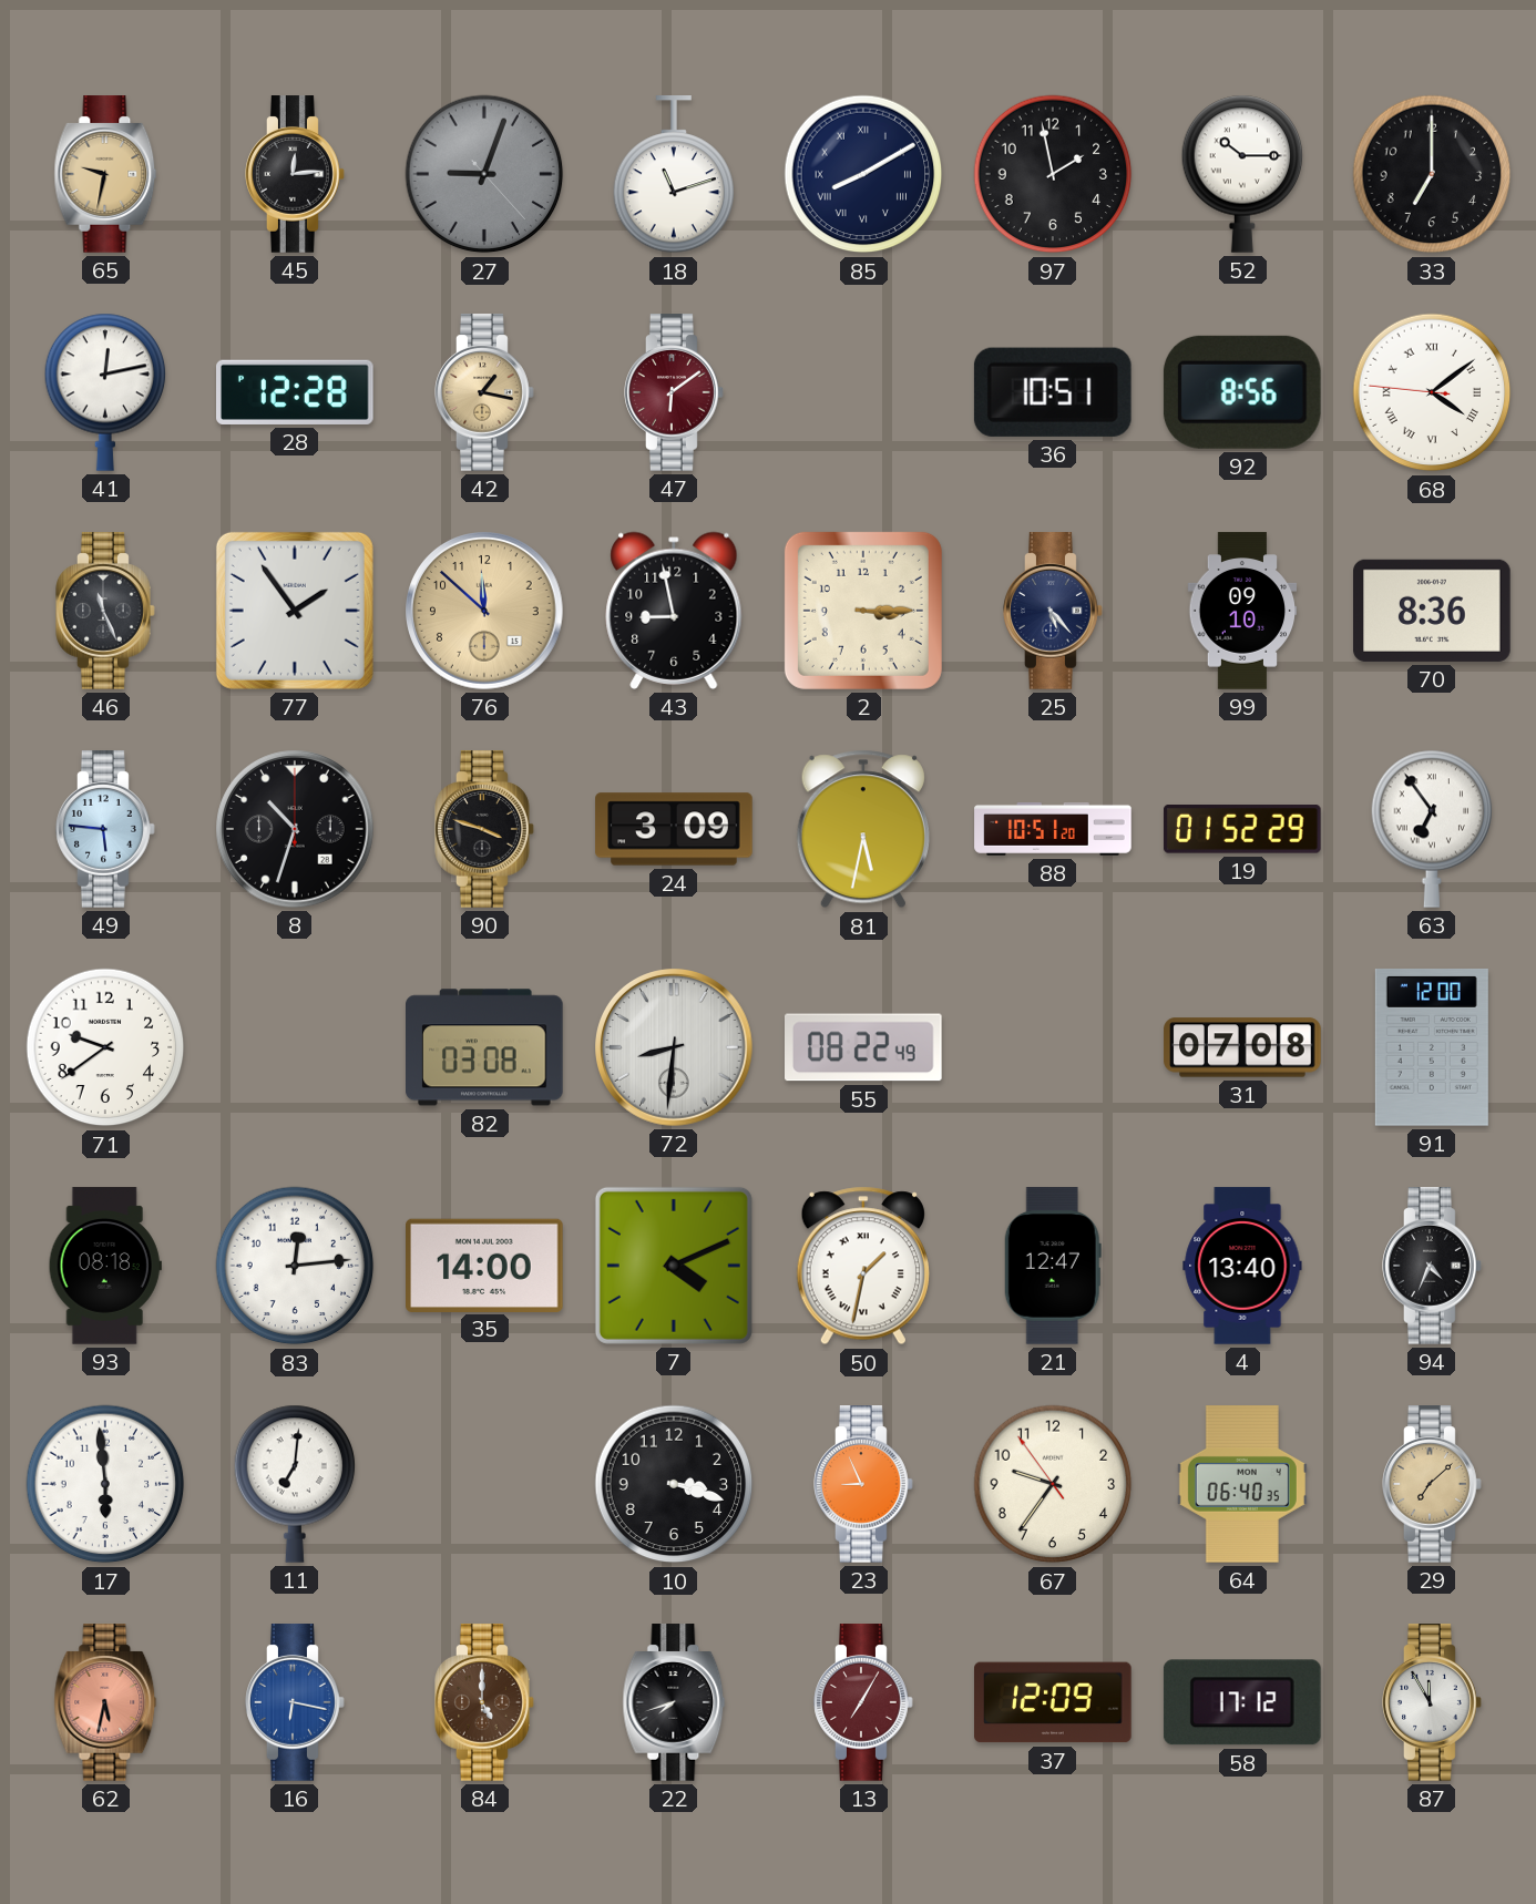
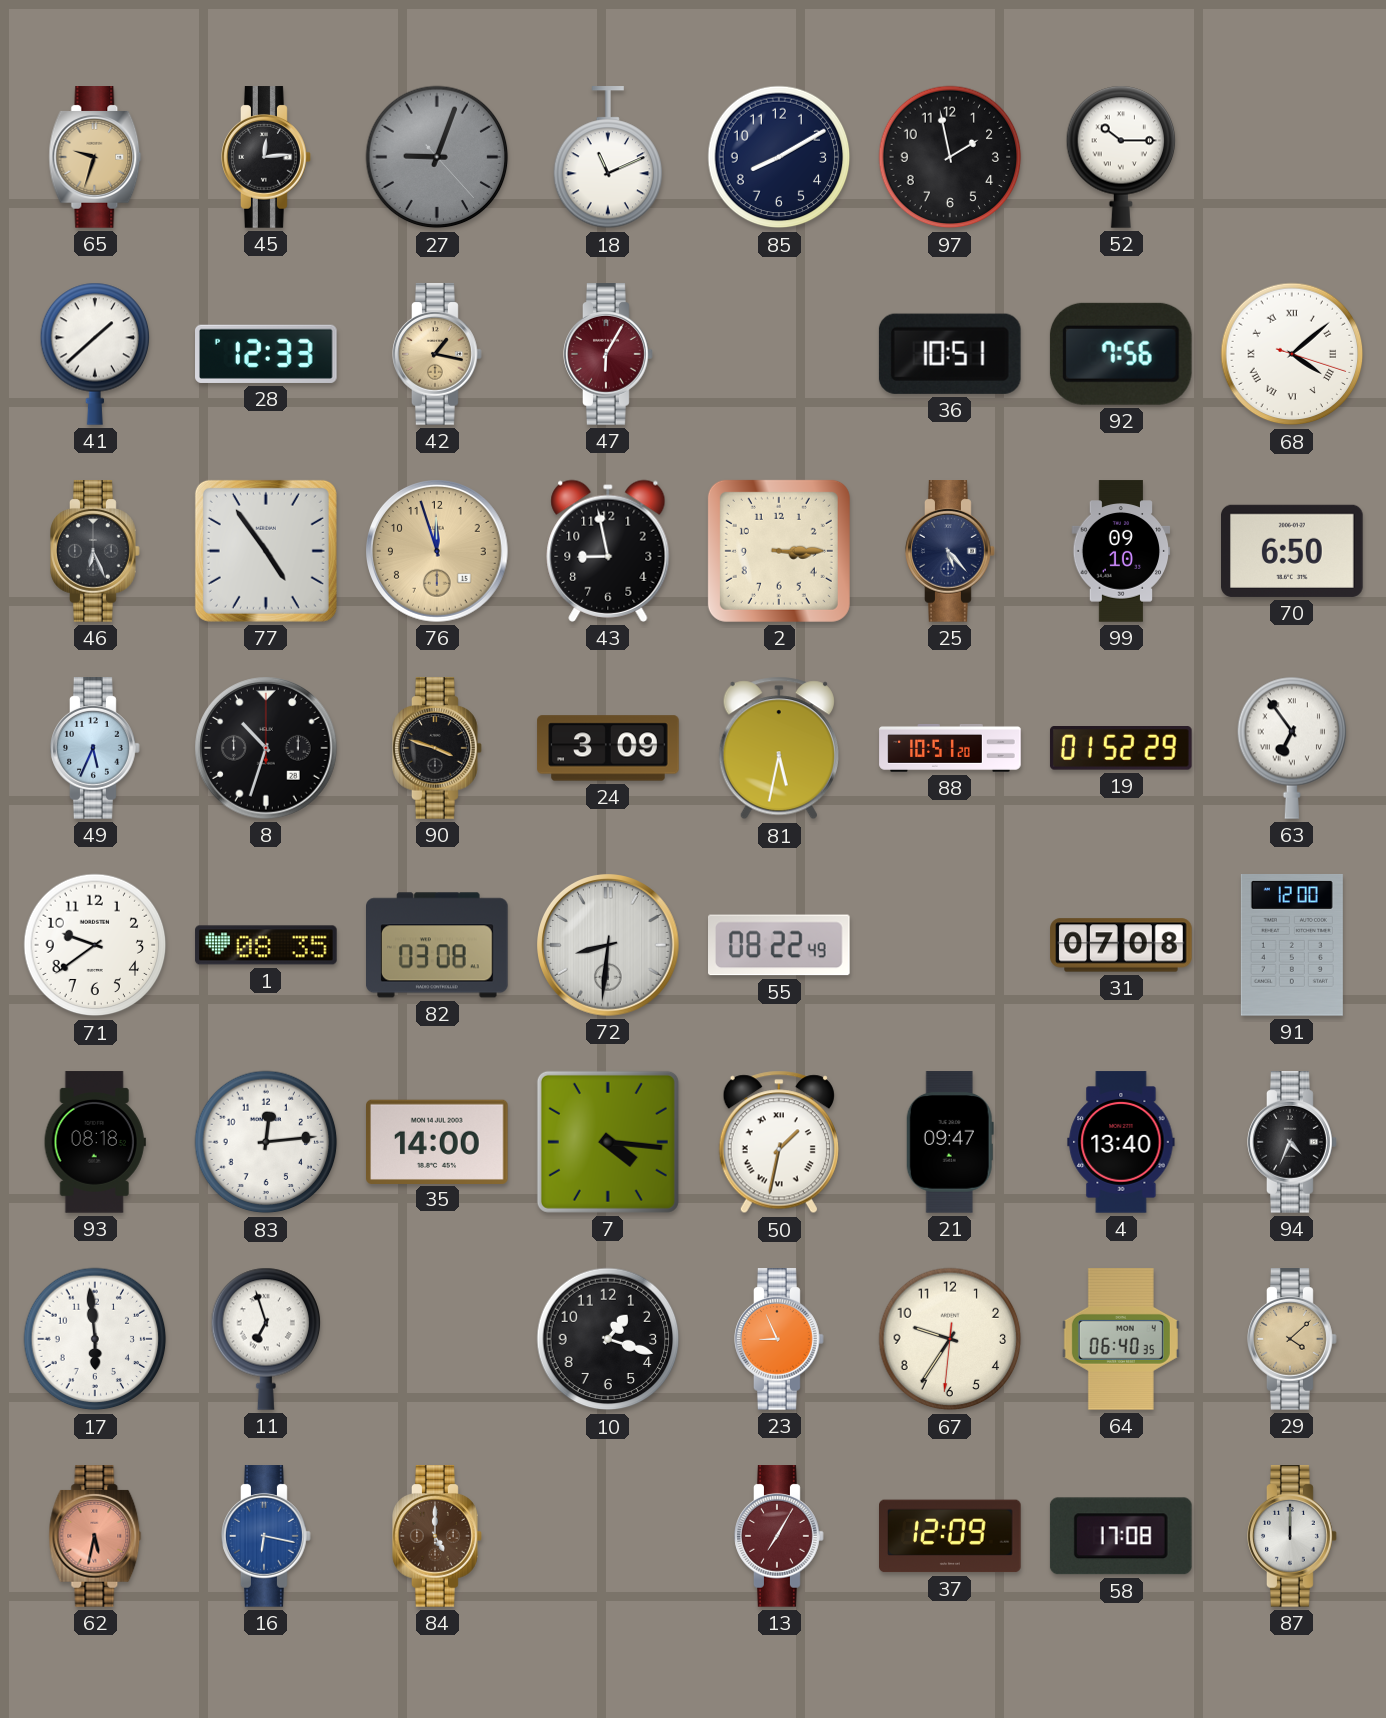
65: 9:32 -> 9:33
18: 11:12 -> 11:11
85 numerals: Roman -> Arabic
33: 7:00 -> none
41: 12:13 -> 1:38
28: 12:28 -> 12:33
47: 6:09 -> 6:05
92: 8:56 -> 7:56
68: 4:08:46 -> 4:08:18
46: 11:26 -> 6:26
77: 1:54 -> 4:54
76: 11:52 -> 11:57
70: 8:36 -> 6:50
49: 5:46 -> 5:34
1: none -> 08:35
7: 4:11 -> 4:16
21: 12:47 -> 09:47
11: 7:01 -> 6:57
10: 3:18 -> 1:18
67: 9:35:54 -> 9:35:31
29: 7:08 -> 4:08
22: 7:42 -> none
58: 17:12 -> 17:08
87: 11:55 -> 12:00
